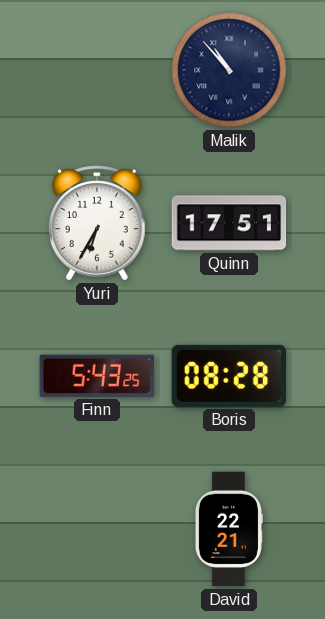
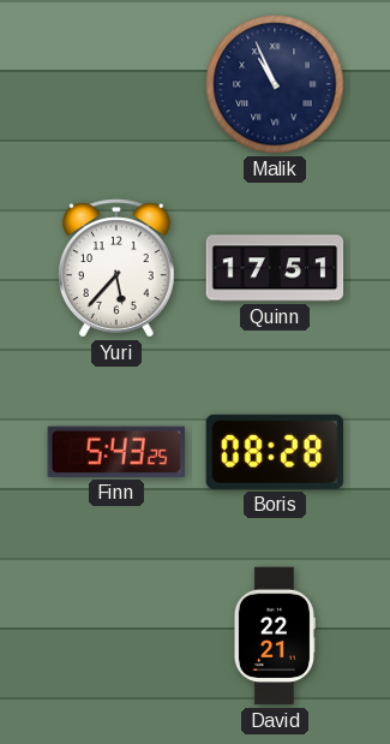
Malik: 10:53 -> 10:56
Yuri: 6:35 -> 5:37
